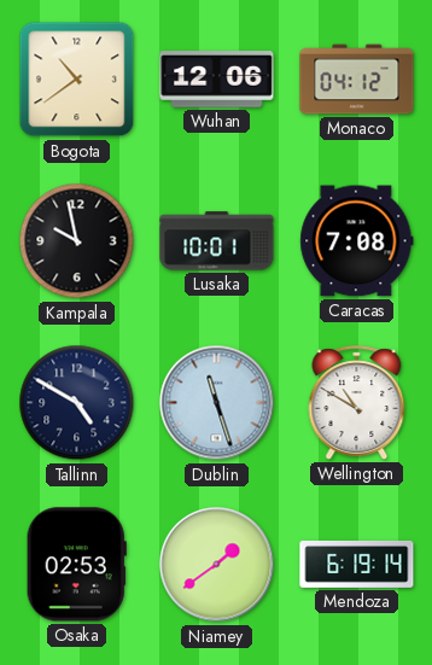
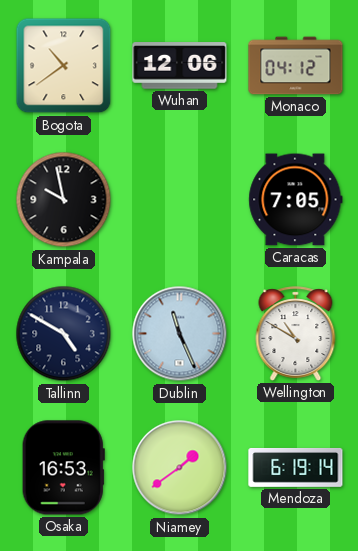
Lusaka: 10:01 -> none
Caracas: 7:08 -> 7:05
Dublin: 11:27 -> 11:26
Osaka: 02:53 -> 16:53
